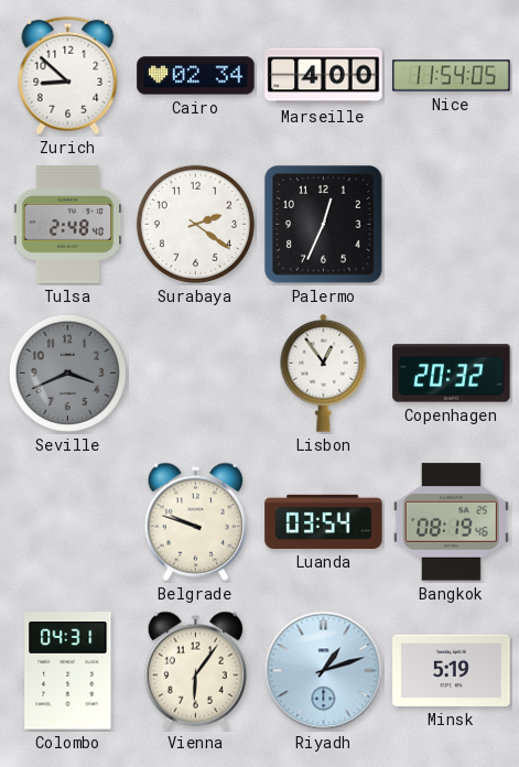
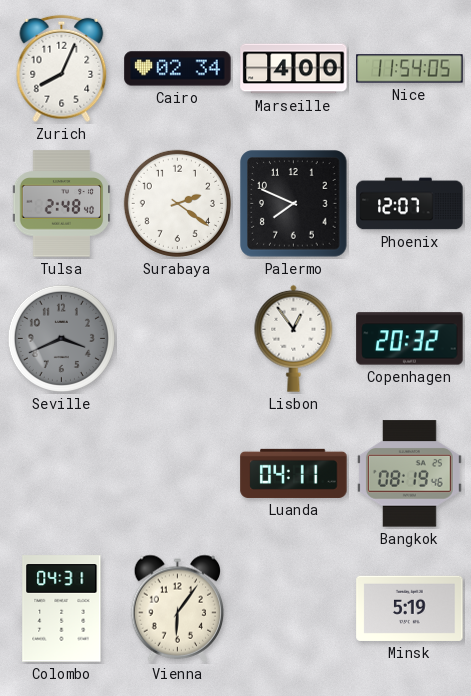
Zurich: 8:52 -> 8:04
Palermo: 12:34 -> 7:49
Phoenix: none -> 12:07
Belgrade: 9:48 -> none
Luanda: 03:54 -> 04:11
Riyadh: 1:12 -> none
